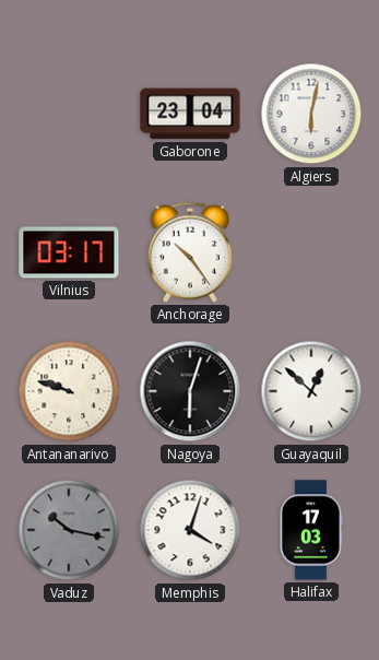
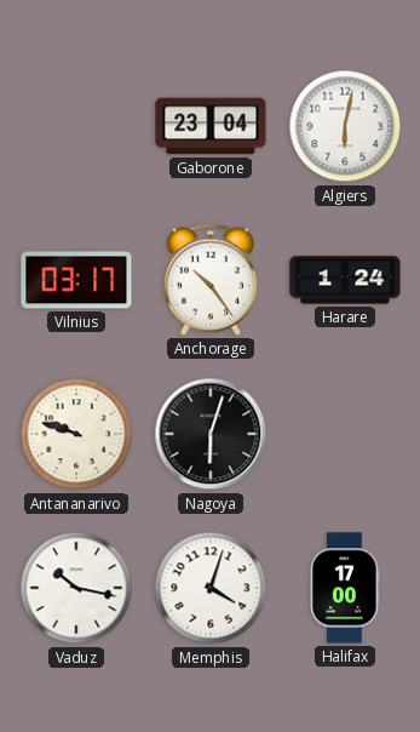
Harare: none -> 1:24
Guayaquil: 12:52 -> none
Vaduz dial: grey -> white
Halifax: 17:03 -> 17:00
